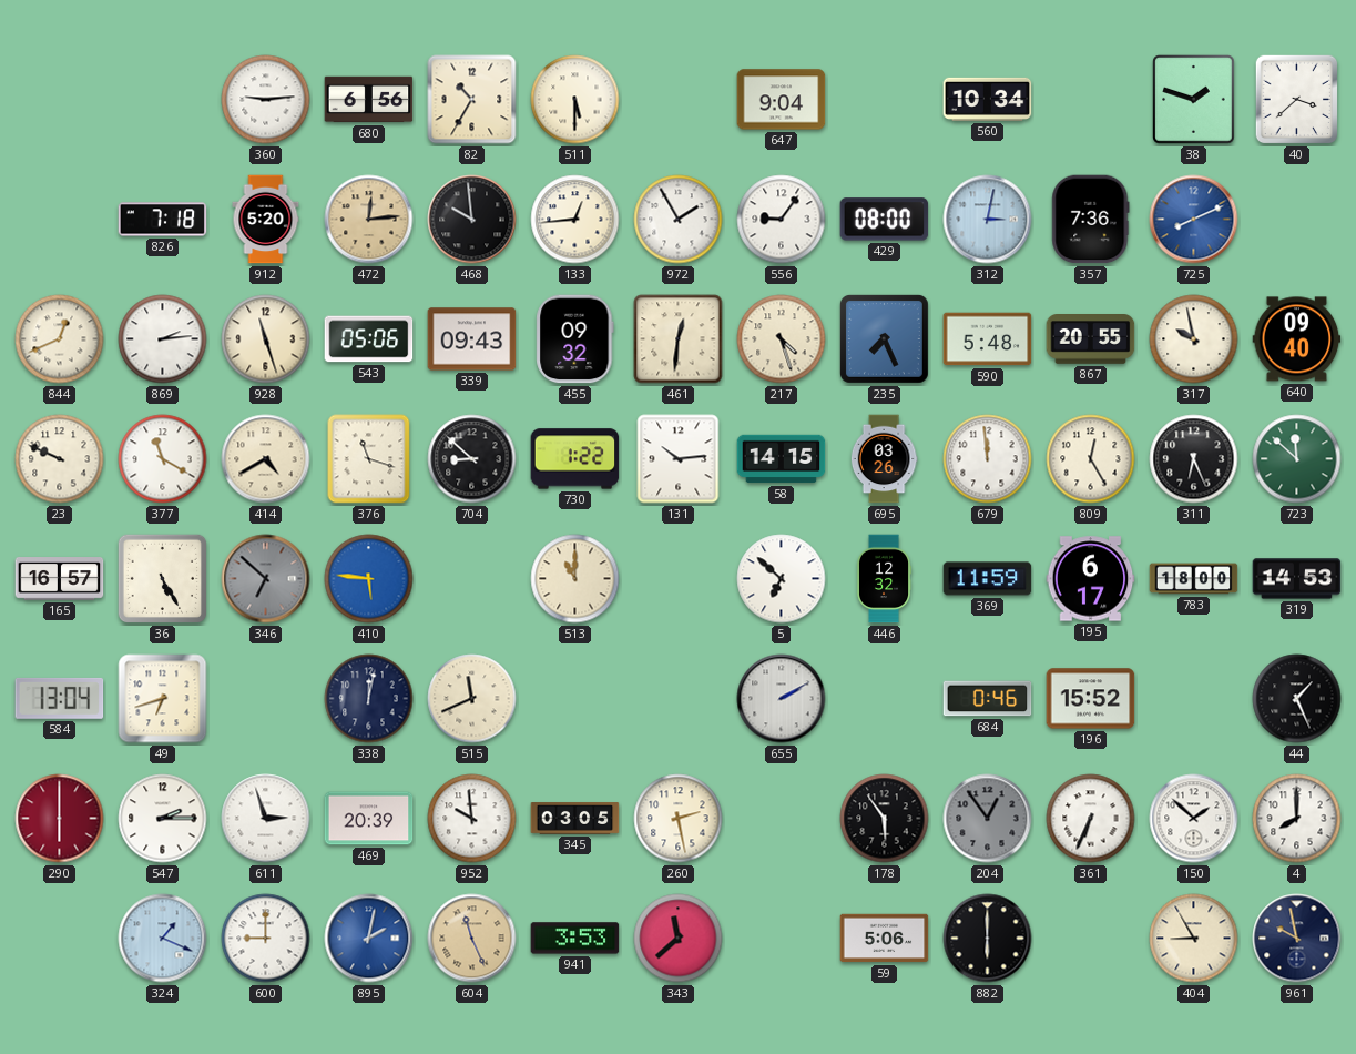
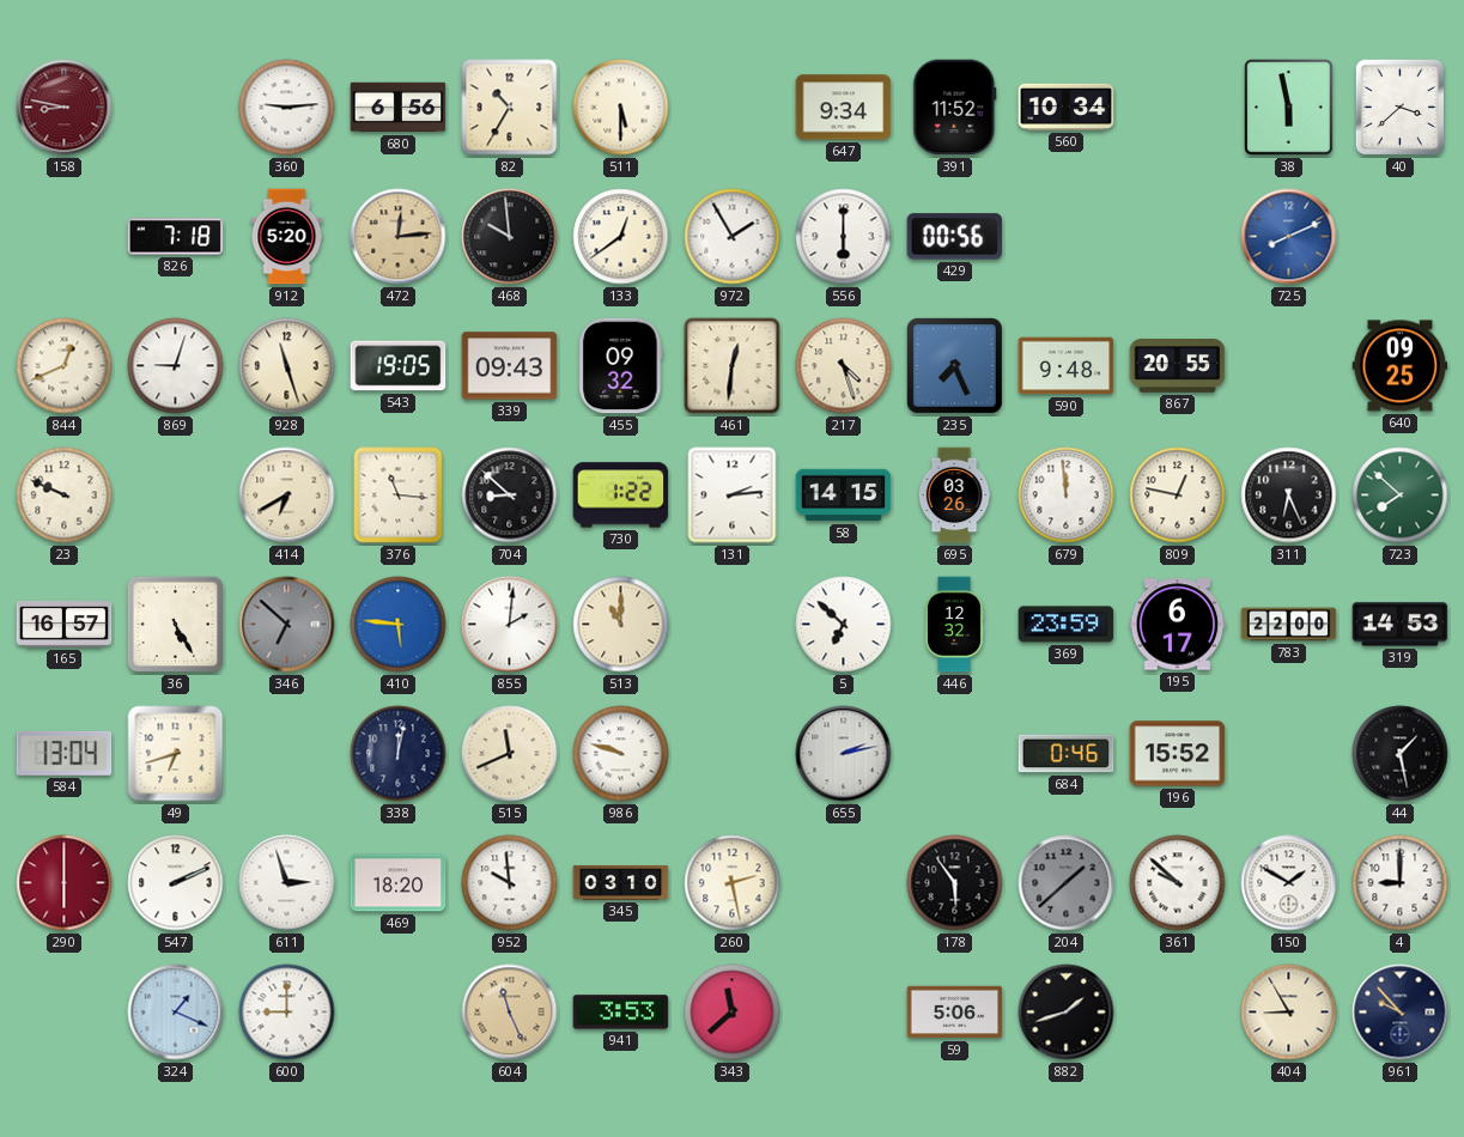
158: none -> 8:47
647: 9:04 -> 9:34
391: none -> 11:52
38: 1:48 -> 5:58
133: 12:44 -> 12:39
556: 9:06 -> 6:00
429: 08:00 -> 00:56
312: 3:02 -> none
357: 7:36 -> none
869: 2:14 -> 9:03
543: 05:06 -> 19:05
590: 5:48 -> 9:48
317: 9:58 -> none
640: 09:40 -> 09:25
377: 11:20 -> none
414: 4:40 -> 6:40
376: 11:18 -> 11:16
131: 10:14 -> 2:14
809: 12:25 -> 12:47
723: 11:52 -> 7:52
855: none -> 2:01
369: 11:59 -> 23:59
783: 18:00 -> 22:00
986: none -> 9:48
655: 2:10 -> 2:13
44: 1:26 -> 1:28
547: 2:15 -> 2:11
469: 20:39 -> 18:20
345: 03:05 -> 03:10
204: 12:54 -> 1:38
361: 6:34 -> 9:52
150: 1:52 -> 1:50
4: 8:00 -> 9:00
895: 2:02 -> none
882: 6:00 -> 1:42
961: 9:58 -> 9:53
